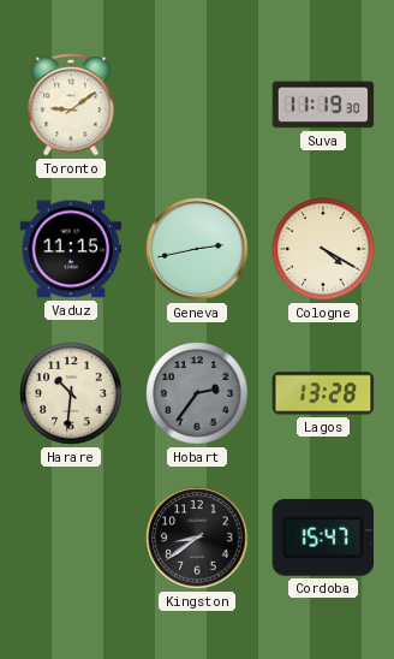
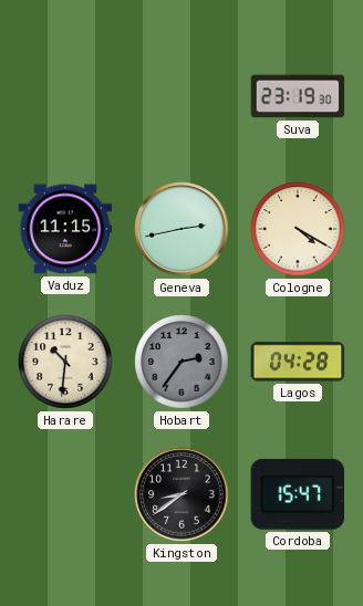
Toronto: 9:09 -> none
Suva: 11:19 -> 23:19
Lagos: 13:28 -> 04:28
